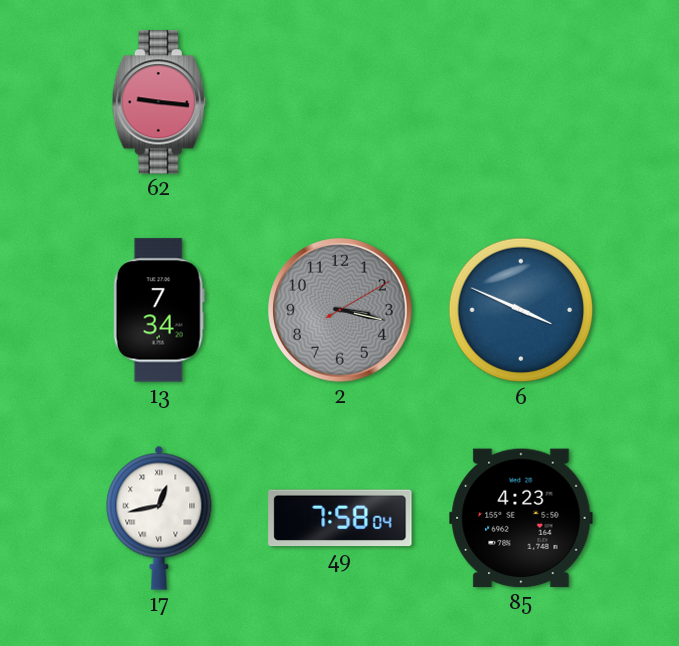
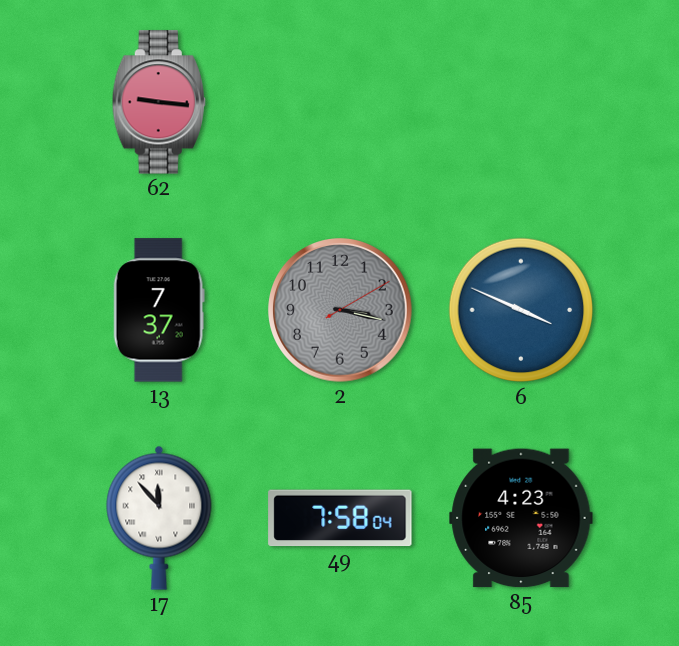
13: 7:34 -> 7:37
17: 12:43 -> 11:53
